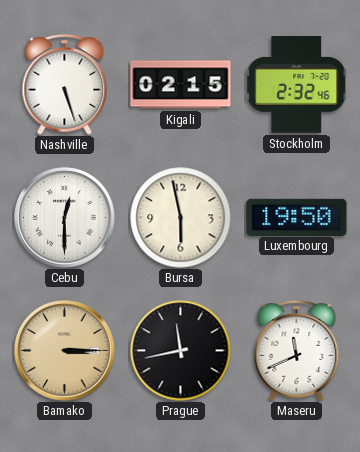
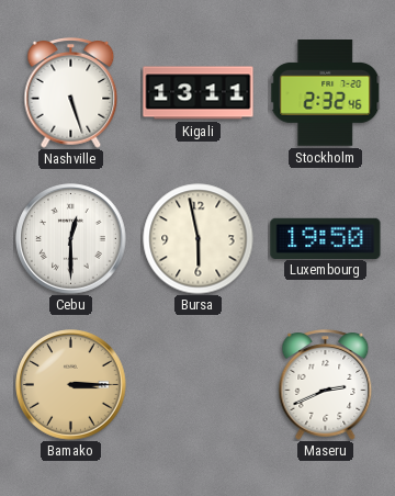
Kigali: 02:15 -> 13:11
Prague: 11:43 -> none
Maseru: 11:41 -> 2:41
